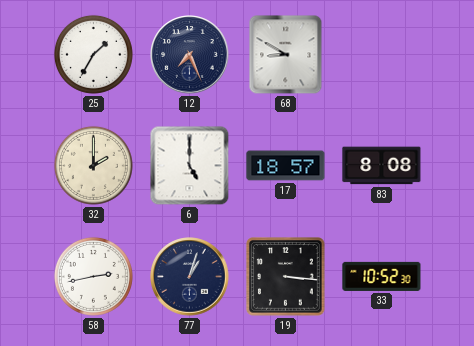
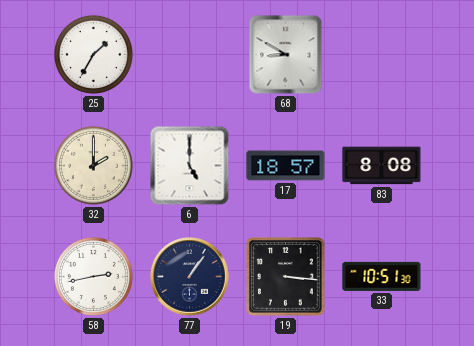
12: 7:26 -> none
77: 1:03 -> 1:06
33: 10:52 -> 10:51
